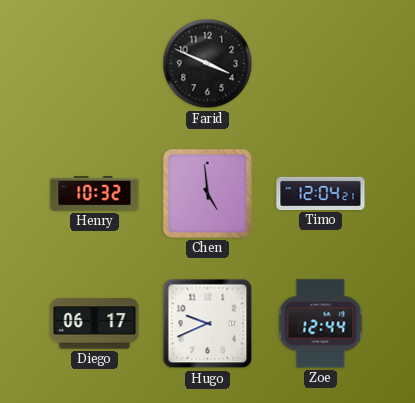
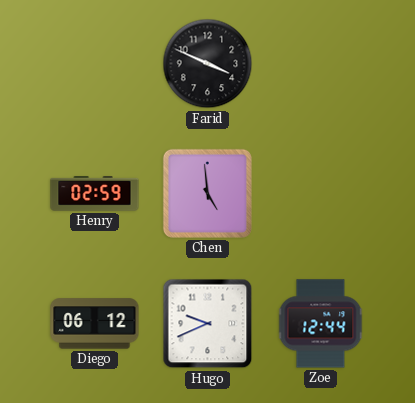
Henry: 10:32 -> 02:59
Timo: 12:04 -> none
Diego: 06:17 -> 06:12
